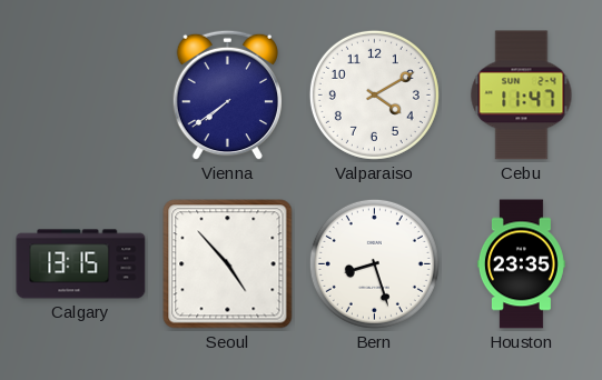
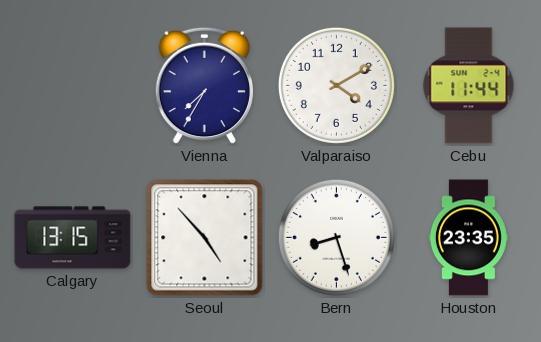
Vienna: 7:39 -> 7:35
Cebu: 11:47 -> 11:44
